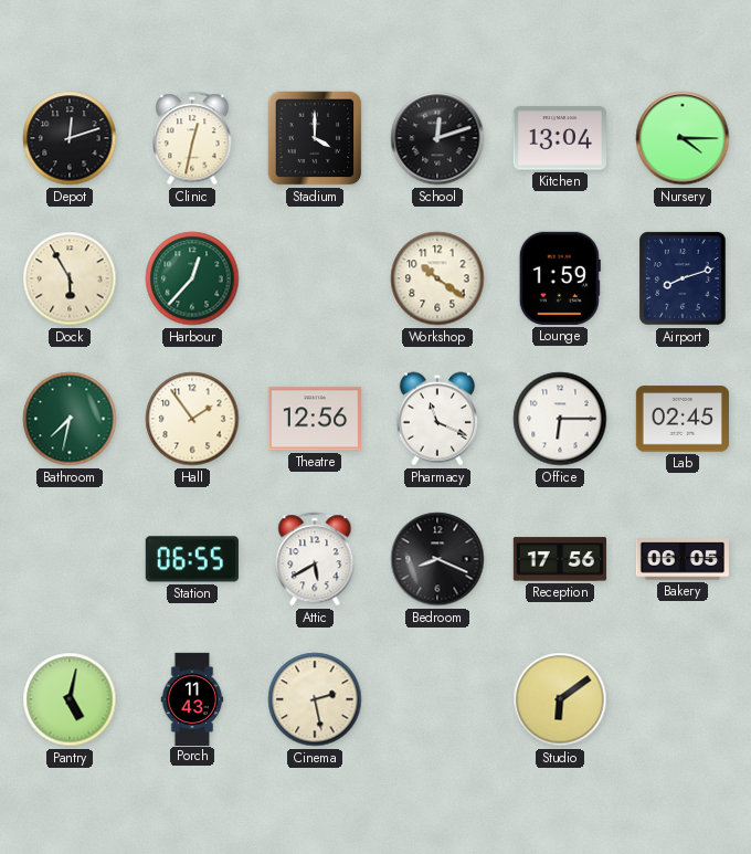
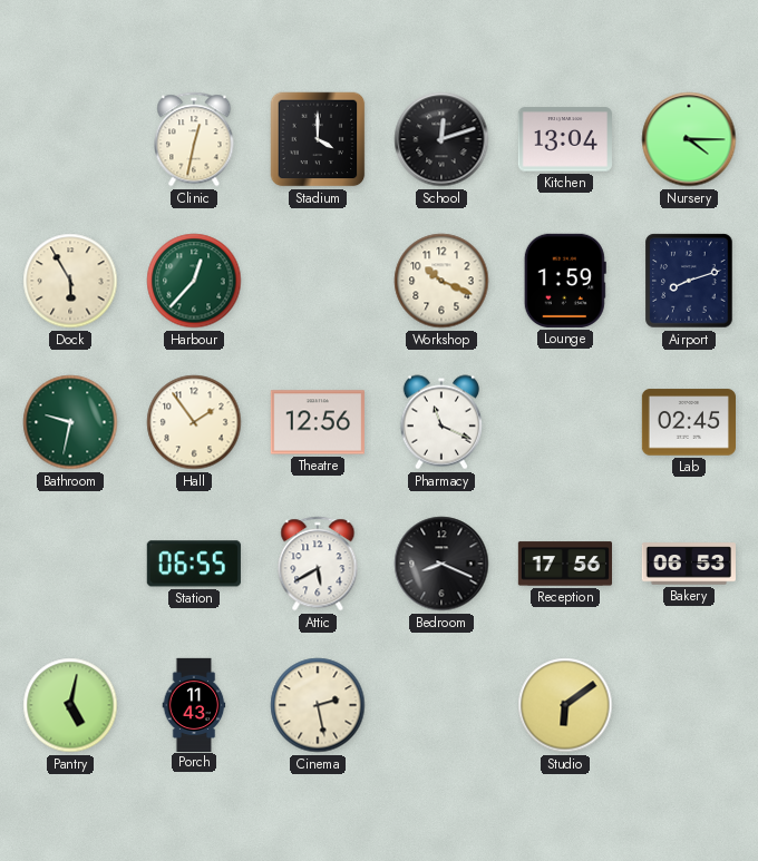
Depot: 12:12 -> none
Workshop: 10:21 -> 10:19
Bathroom: 7:32 -> 9:32
Office: 6:15 -> none
Bakery: 06:05 -> 06:53
